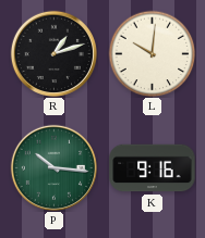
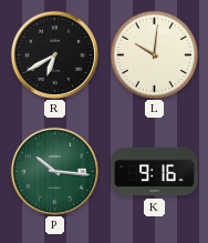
R: 1:12 -> 6:40
